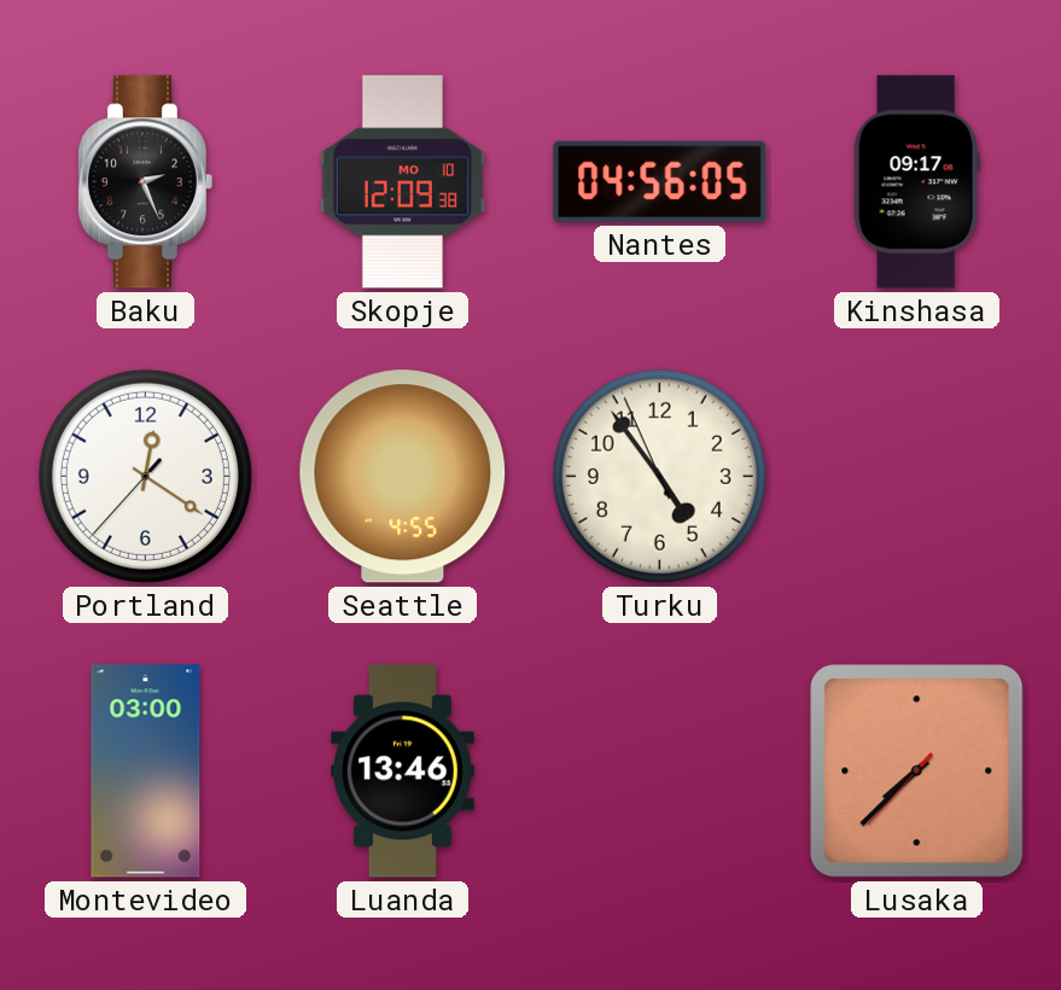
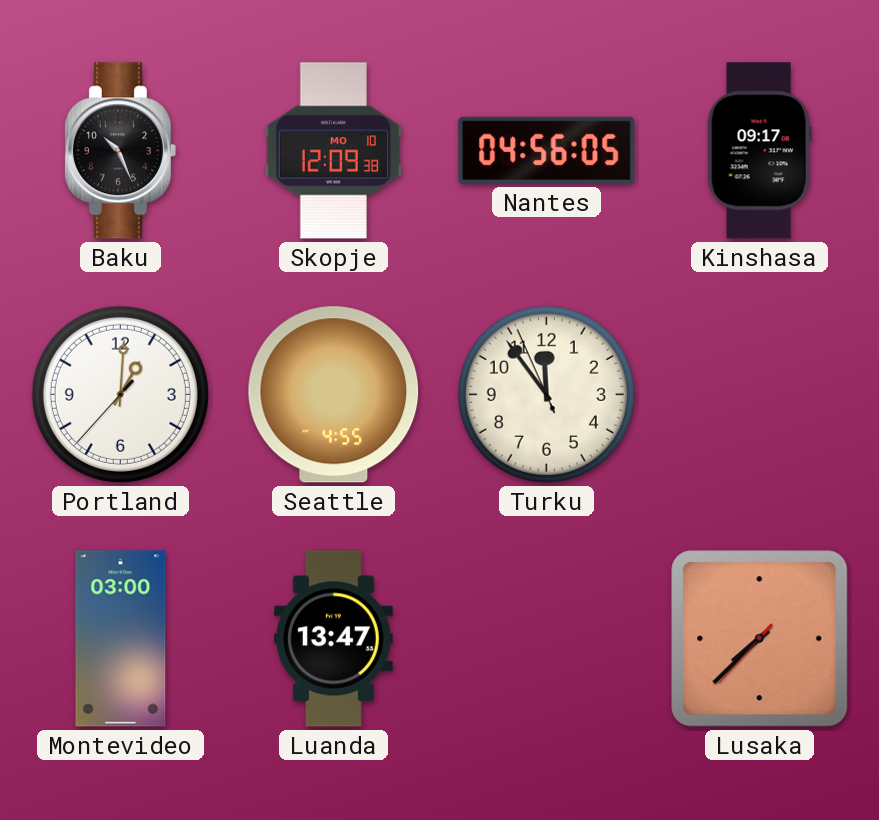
Baku: 2:26 -> 10:26
Portland: 12:20 -> 1:00
Turku: 4:53 -> 11:53
Luanda: 13:46 -> 13:47
